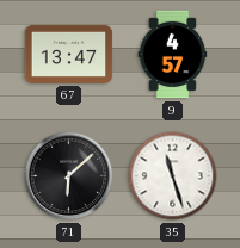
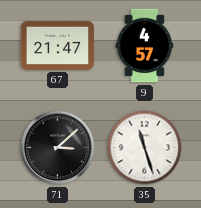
67: 13:47 -> 21:47
71: 6:08 -> 3:08
